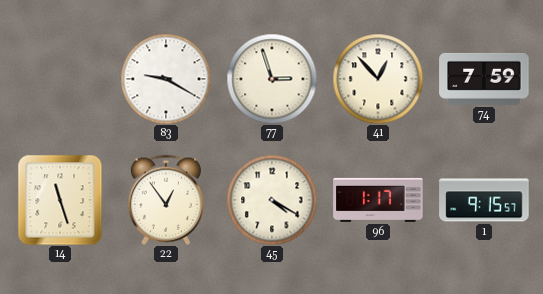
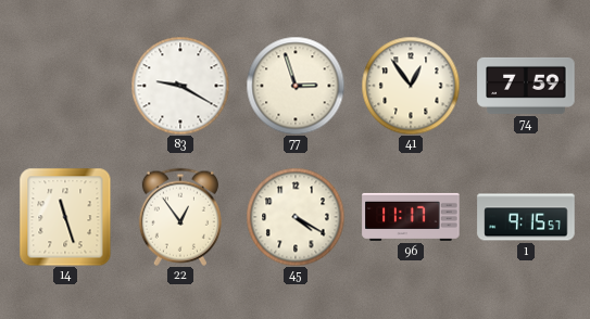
41: 12:53 -> 12:54
96: 1:17 -> 11:17
